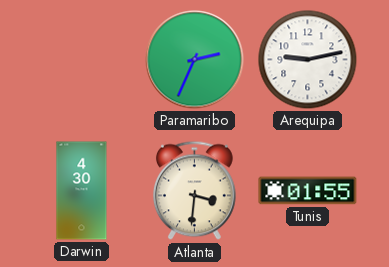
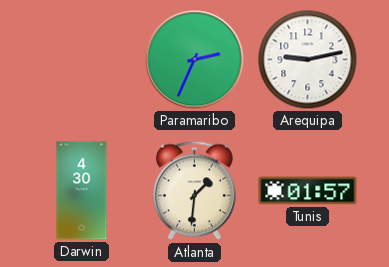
Atlanta: 3:31 -> 1:31
Tunis: 01:55 -> 01:57
